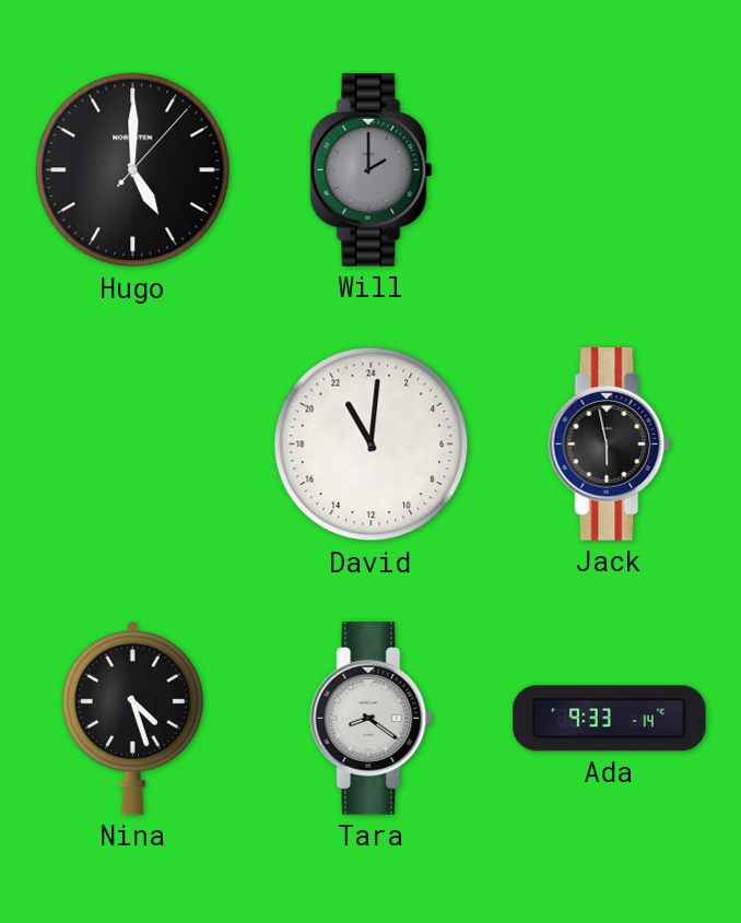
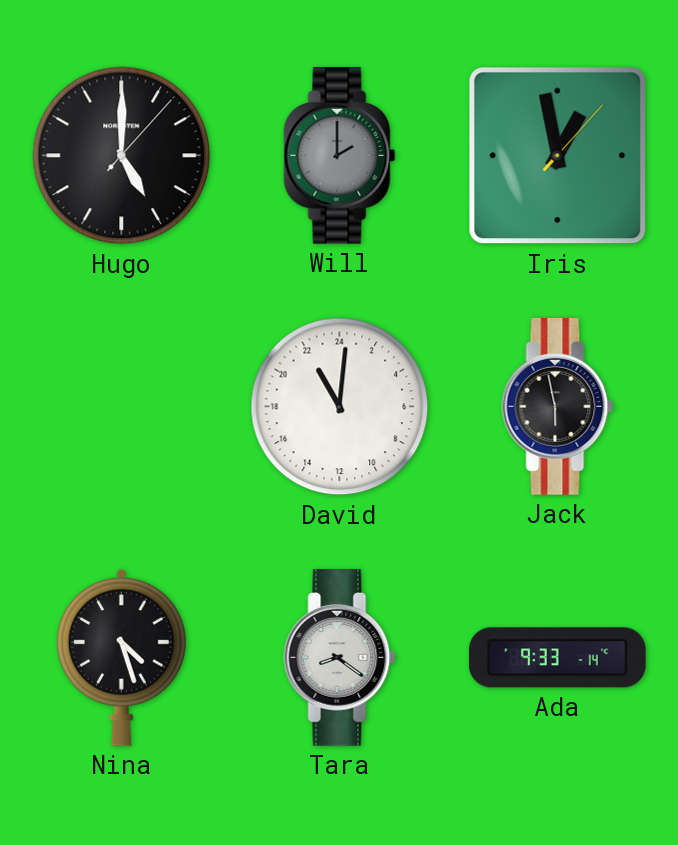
Iris: none -> 12:58
